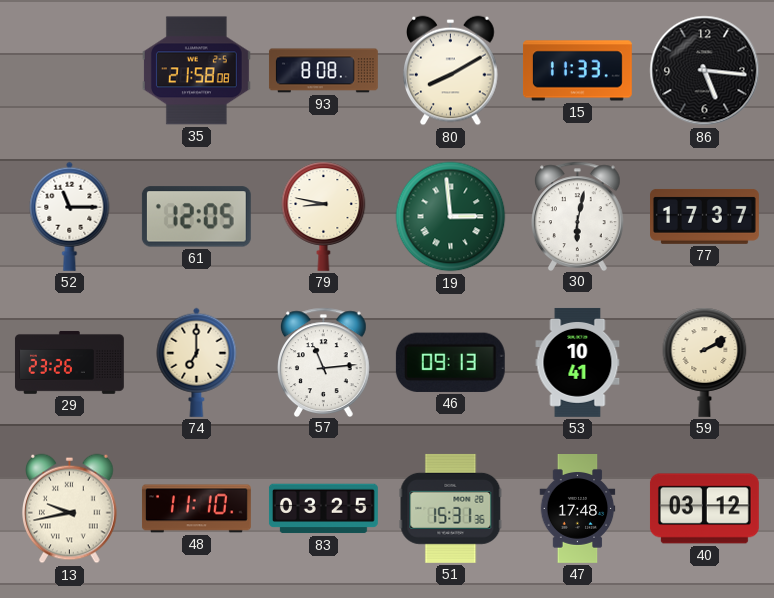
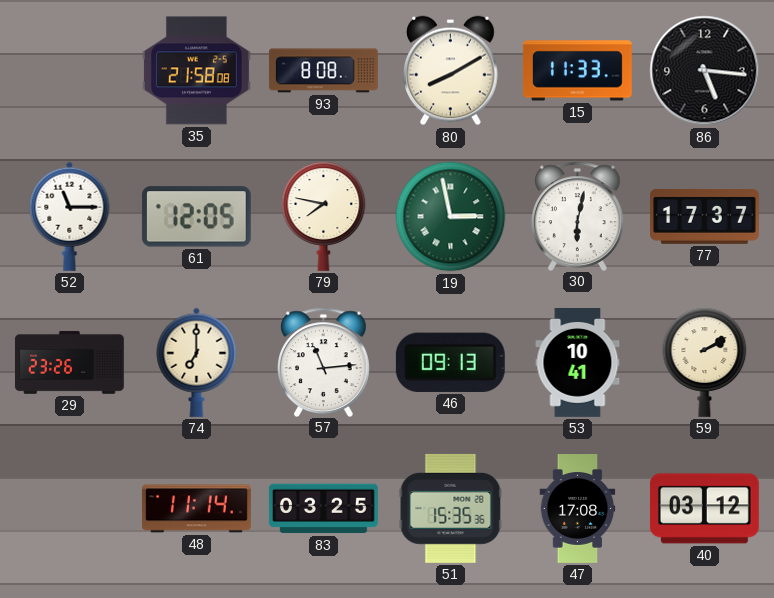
79: 8:47 -> 7:47
19: 2:59 -> 2:58
13: 9:43 -> none
48: 11:10 -> 11:14
51: 15:31 -> 15:35
47: 17:48 -> 17:08
